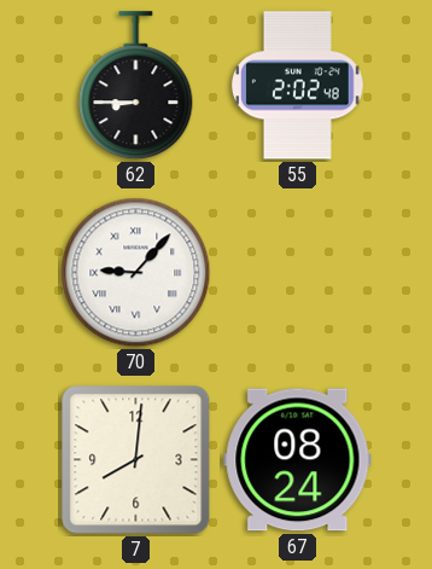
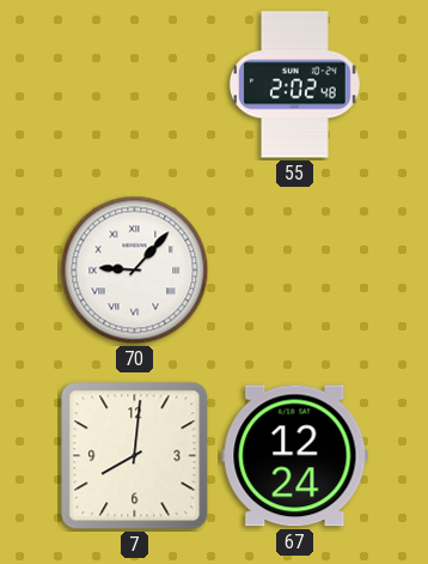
62: 8:45 -> none
67: 08:24 -> 12:24
